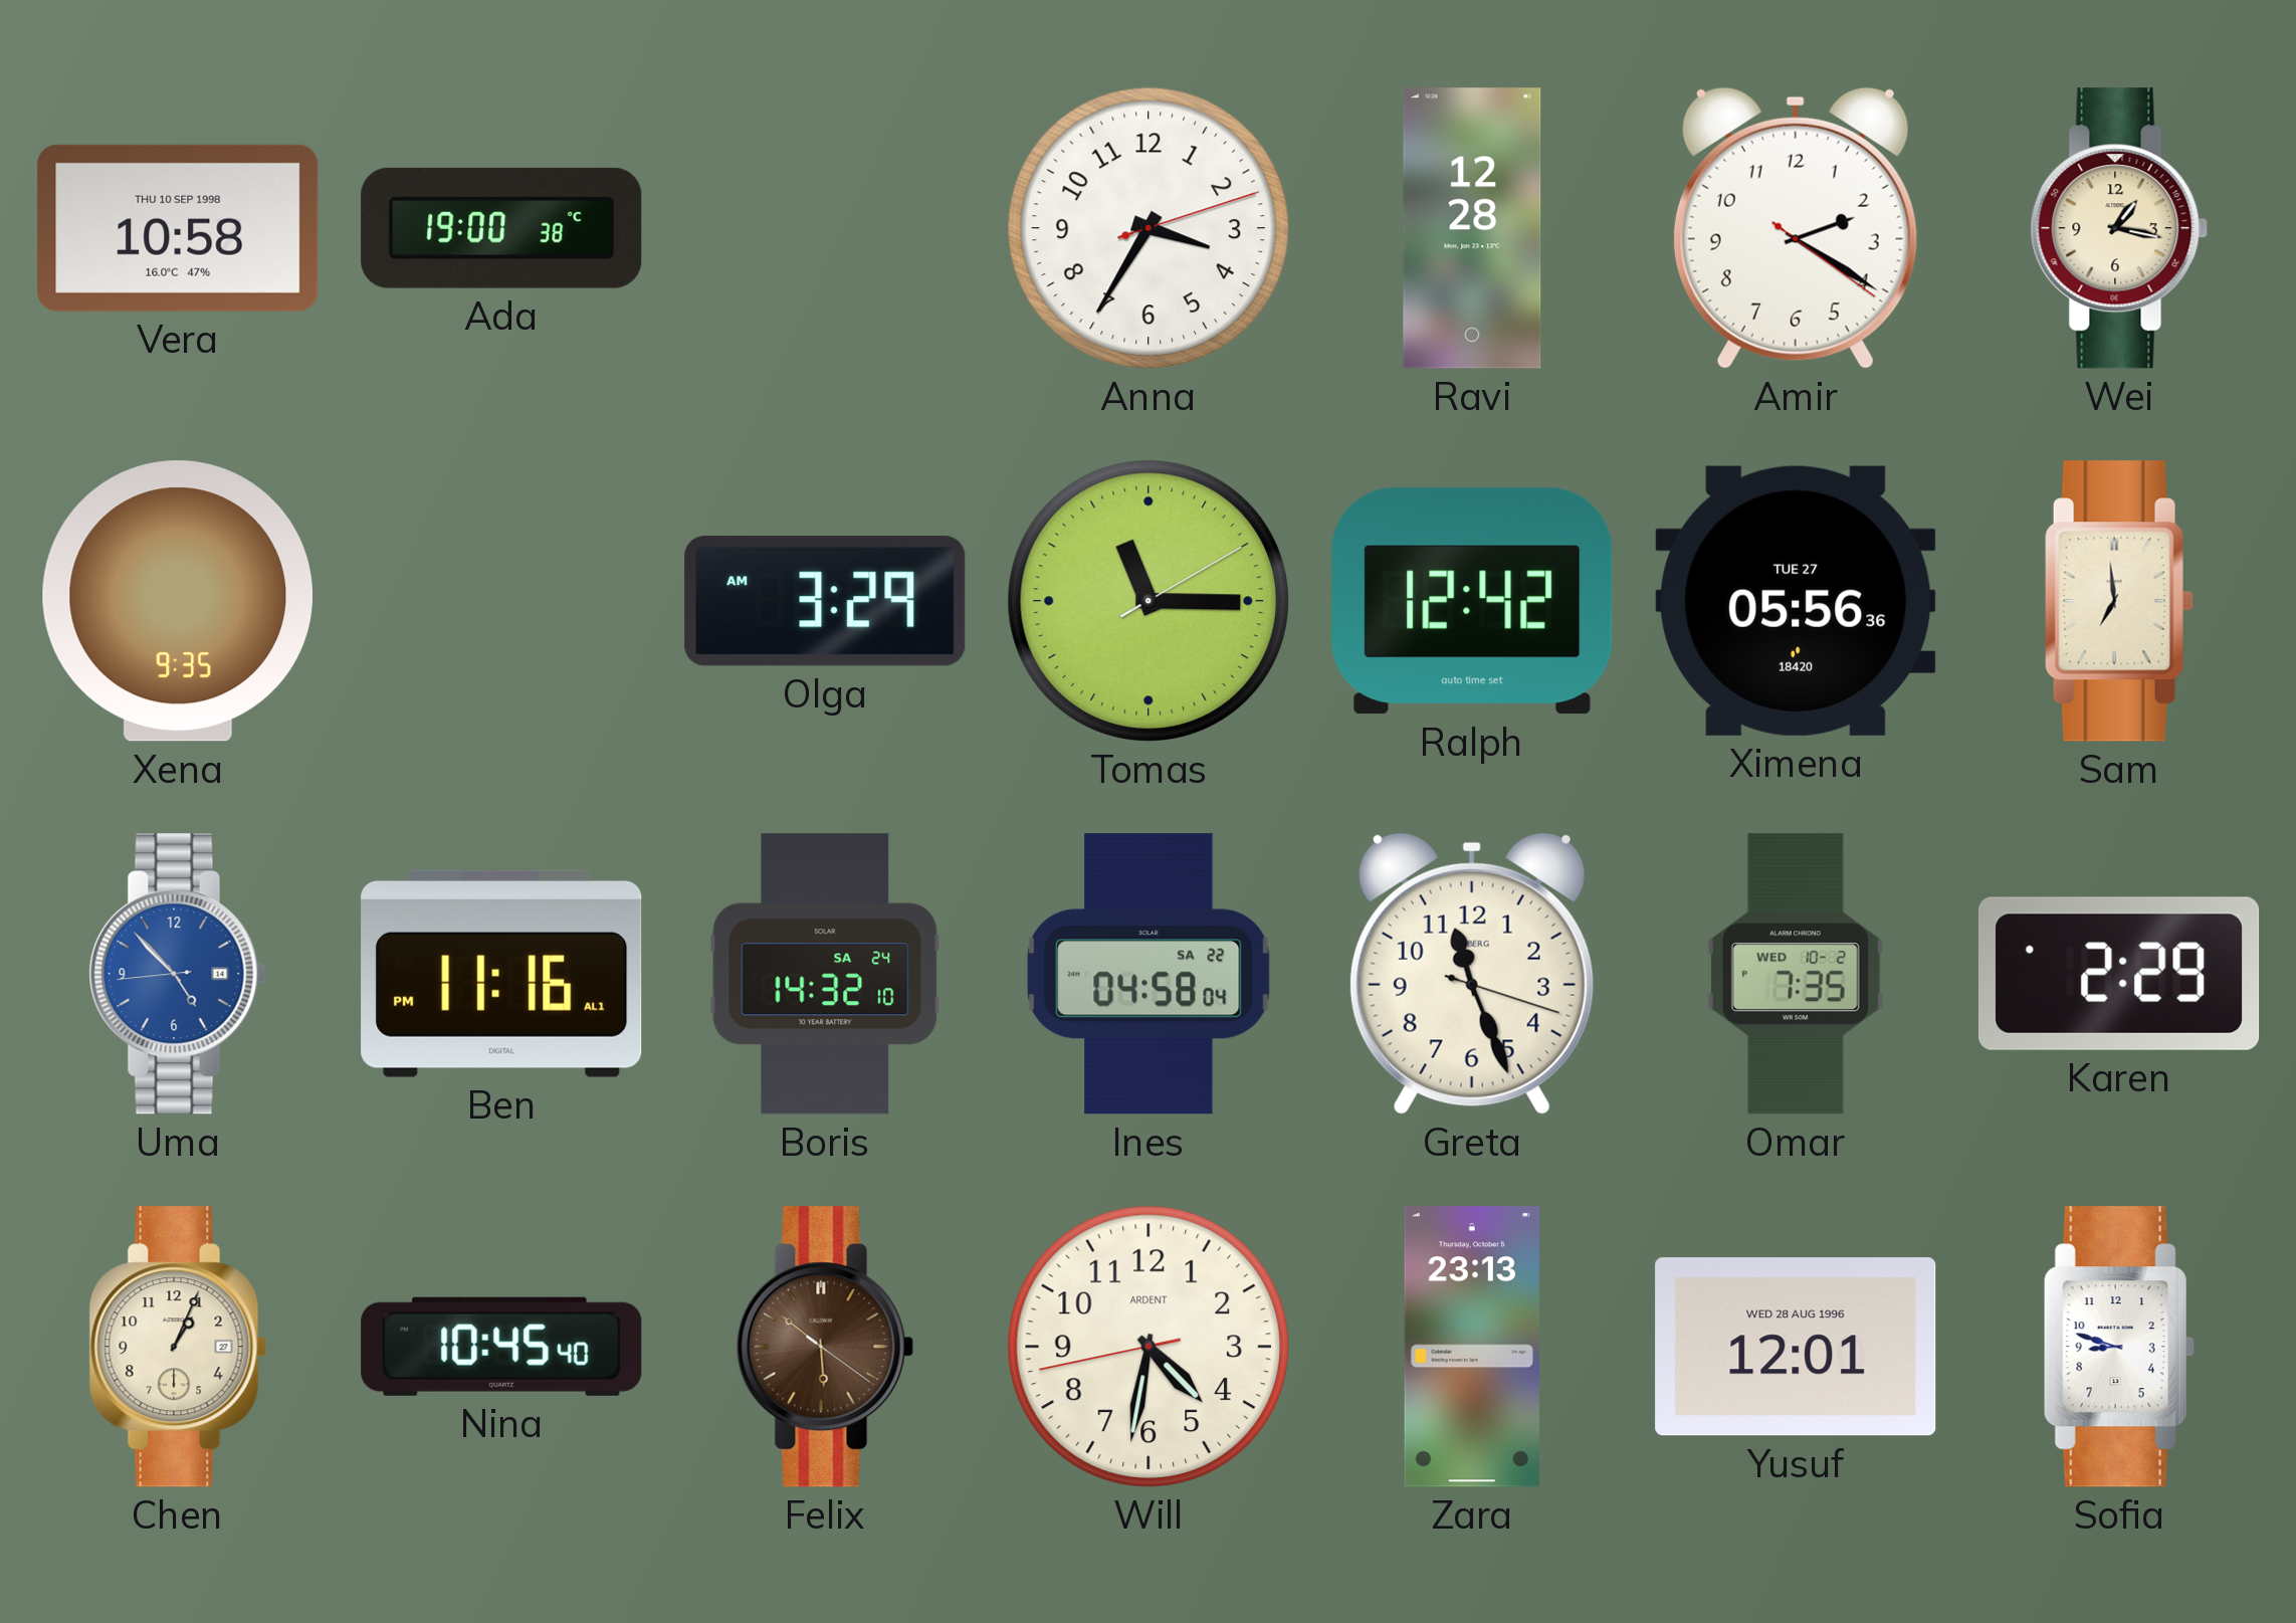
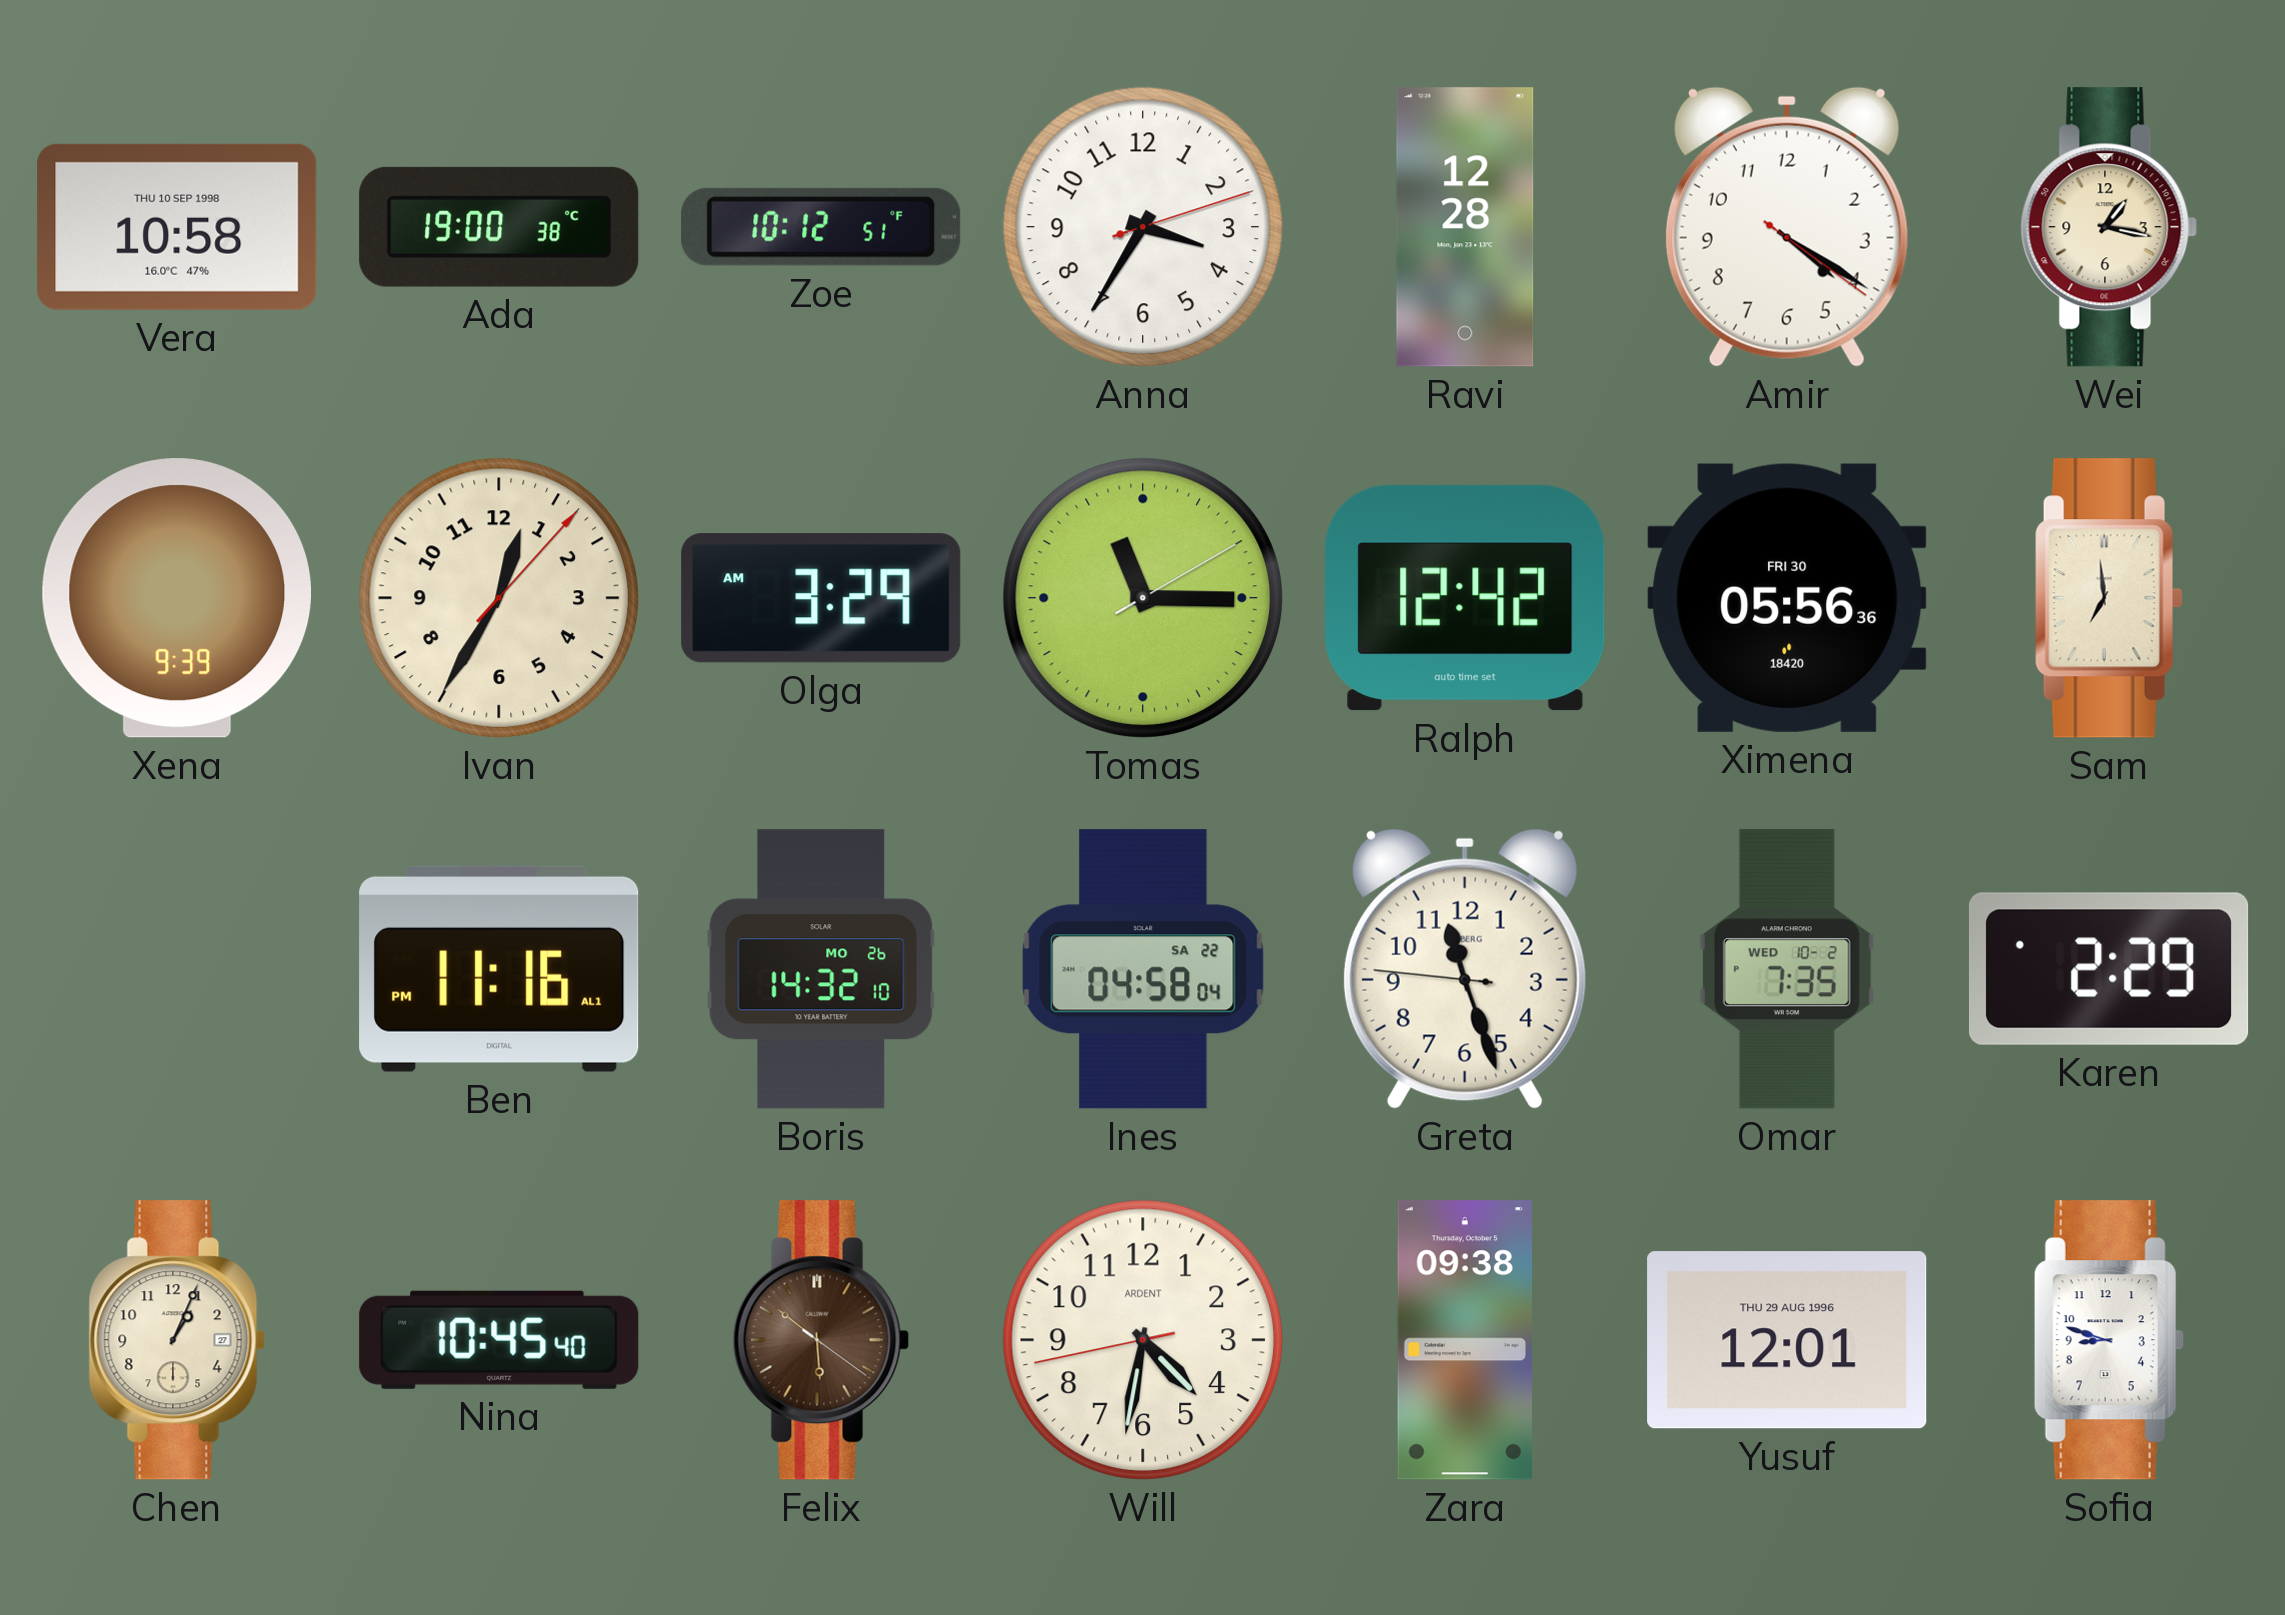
Zoe: none -> 10:12
Amir: 2:20 -> 4:20
Xena: 9:35 -> 9:39
Ivan: none -> 12:35
Ximena date: TUE 27 -> FRI 30
Uma: 4:52 -> none
Boris date: SA 24 -> MO 26
Greta: 11:26:18 -> 11:26:46
Zara: 23:13 -> 09:38
Yusuf date: WED 28 AUG 1996 -> THU 29 AUG 1996
